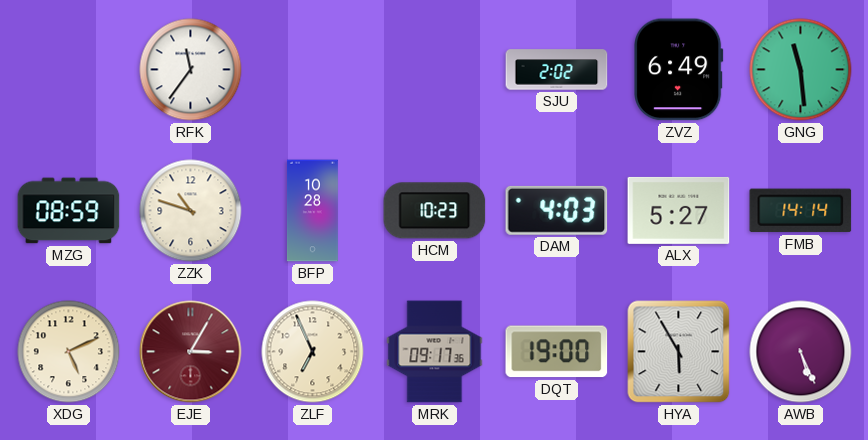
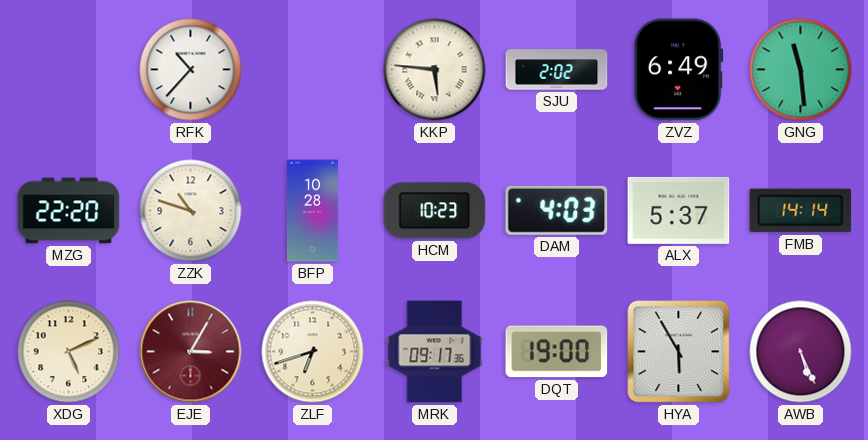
RFK: 11:36 -> 10:37
KKP: none -> 5:46
MZG: 08:59 -> 22:20
ALX: 5:27 -> 5:37
ZLF: 6:56 -> 6:42
